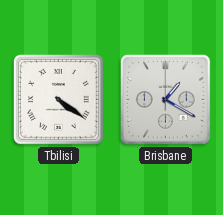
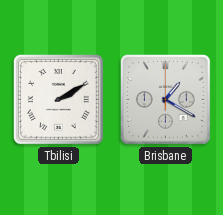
Tbilisi: 4:21 -> 2:10
